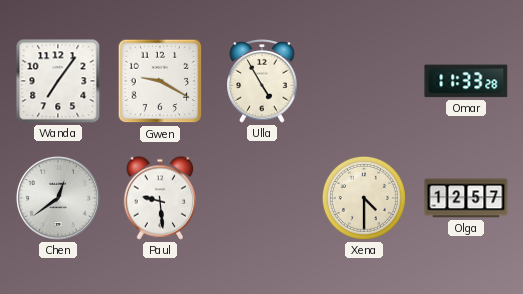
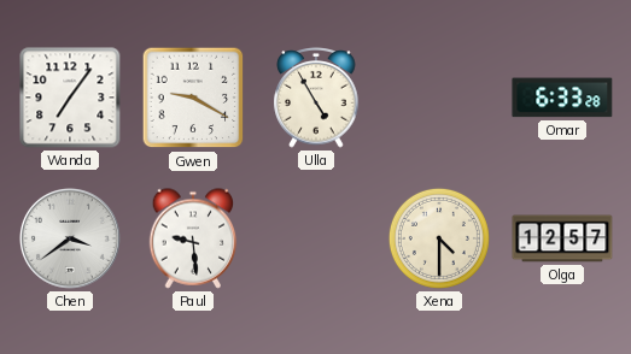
Omar: 11:33 -> 6:33
Chen: 12:39 -> 3:39
